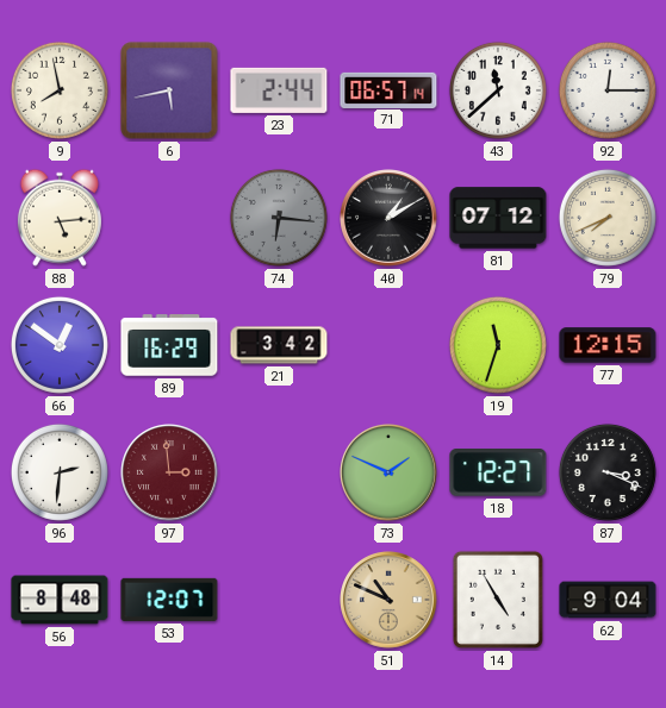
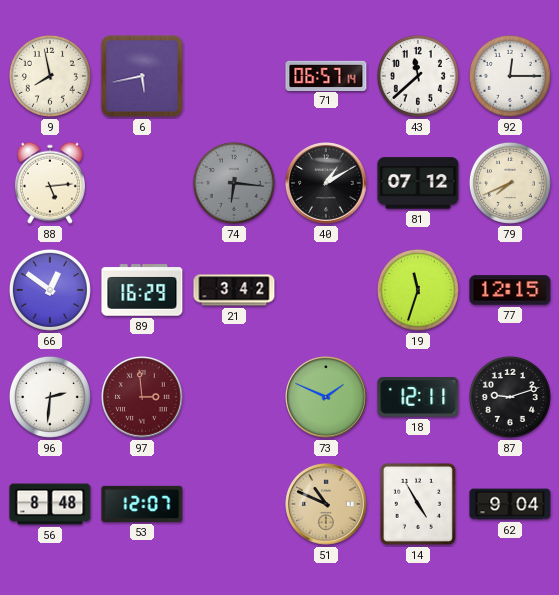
23: 2:44 -> none
18: 12:27 -> 12:11
87: 3:19 -> 9:12
